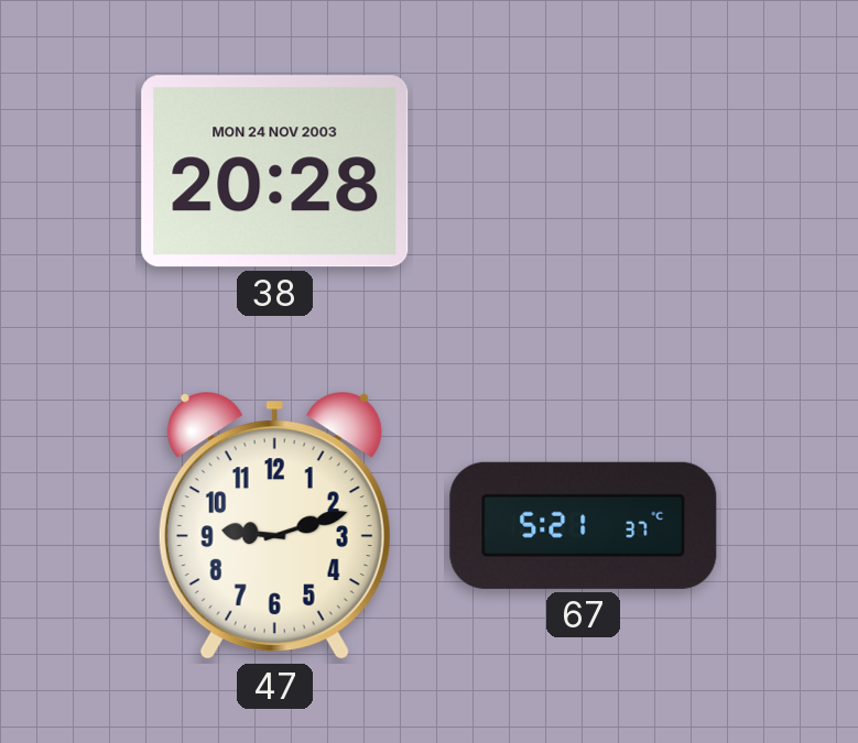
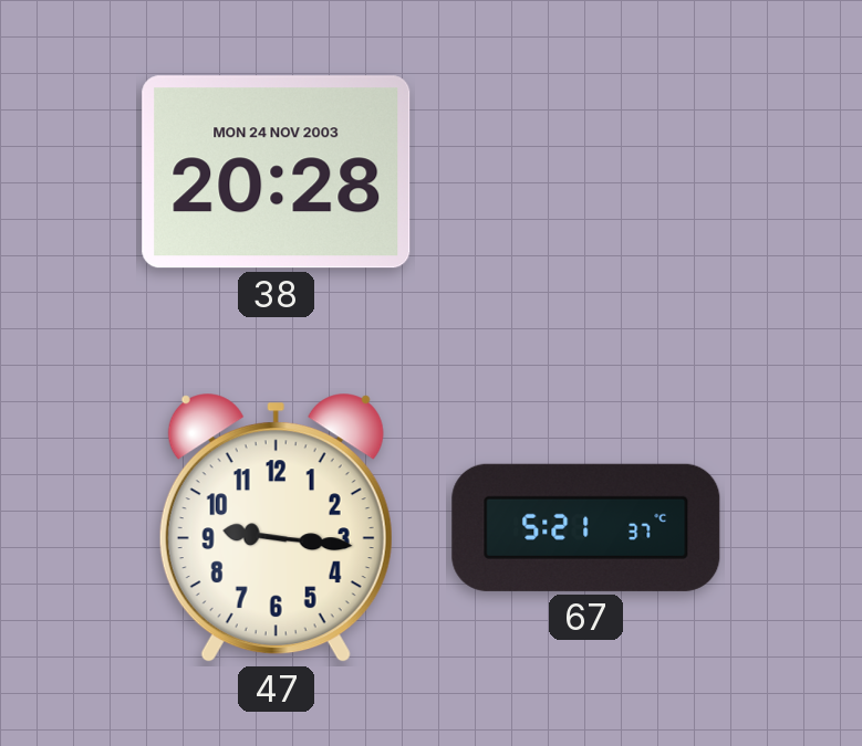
47: 9:12 -> 9:16
